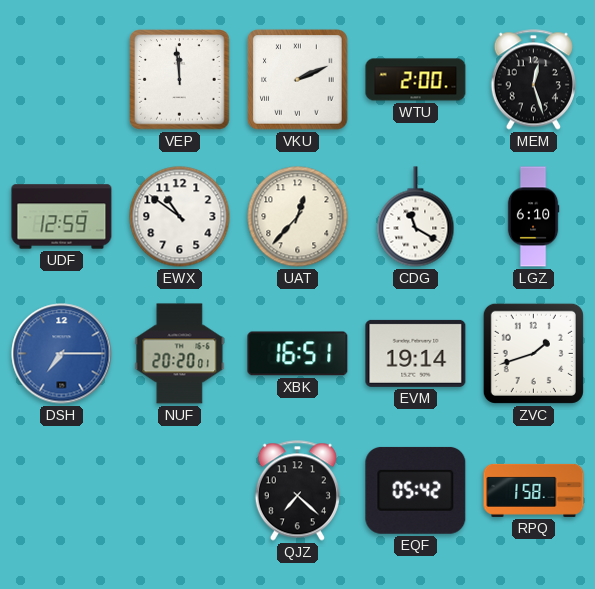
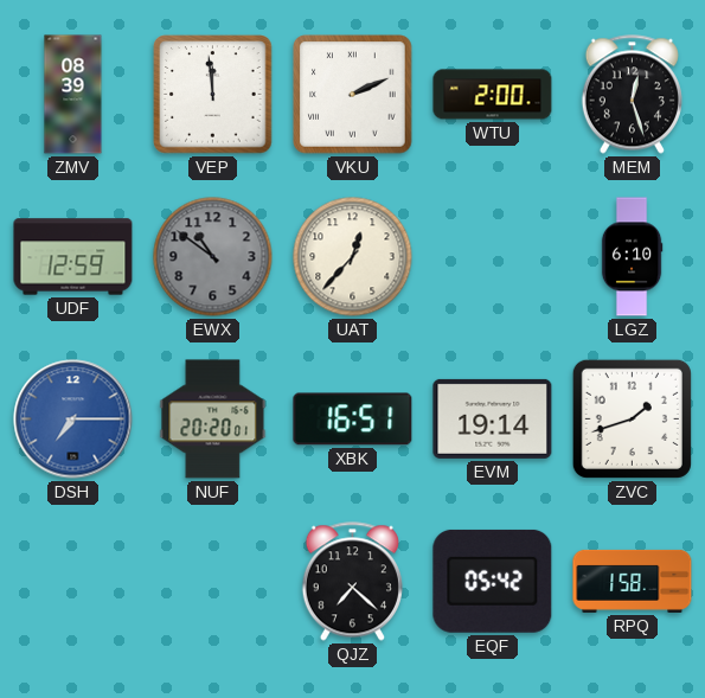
ZMV: none -> 08:39
EWX dial: white -> grey
CDG: 11:20 -> none
